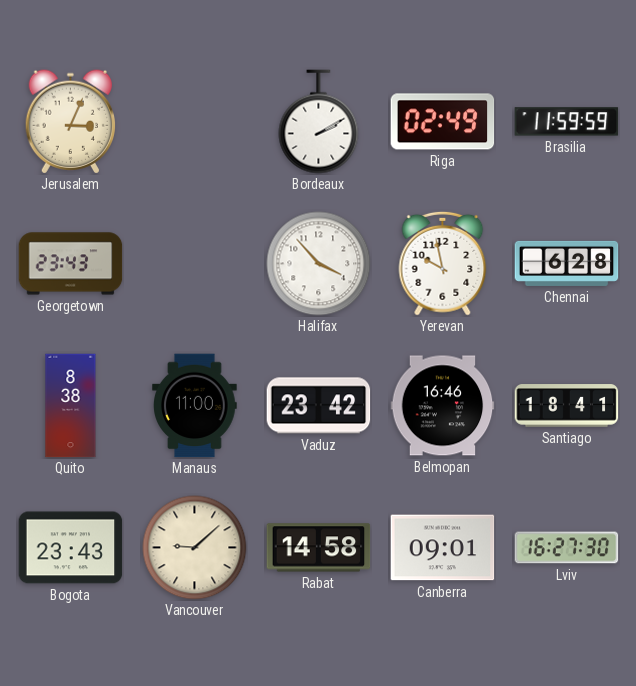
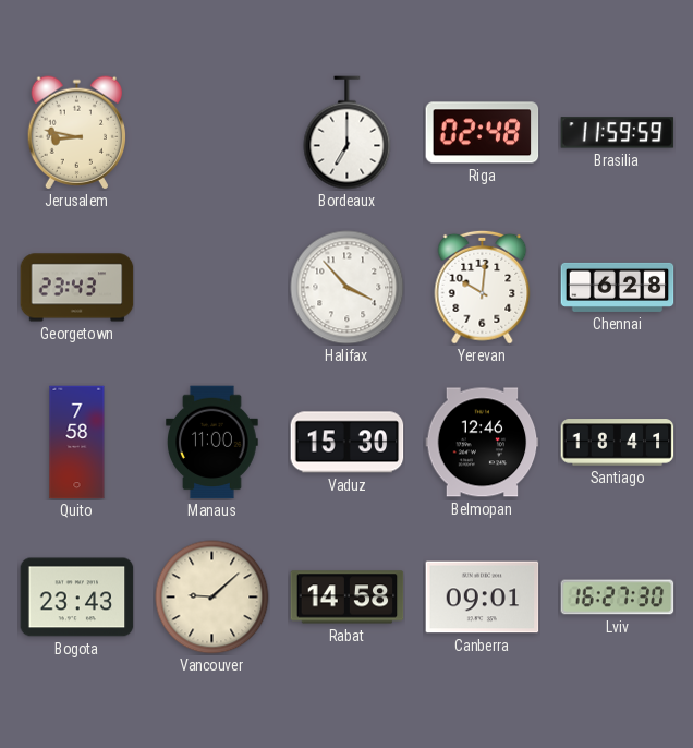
Jerusalem: 3:04 -> 8:47
Bordeaux: 2:10 -> 7:00
Riga: 02:49 -> 02:48
Yerevan: 9:58 -> 10:01
Quito: 8:38 -> 7:58
Vaduz: 23:42 -> 15:30
Belmopan: 16:46 -> 12:46
